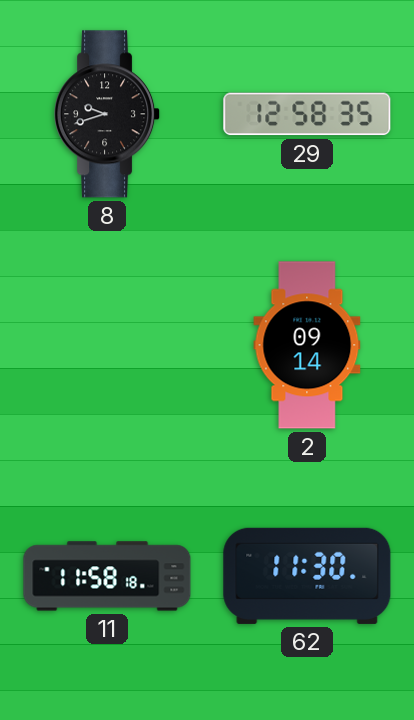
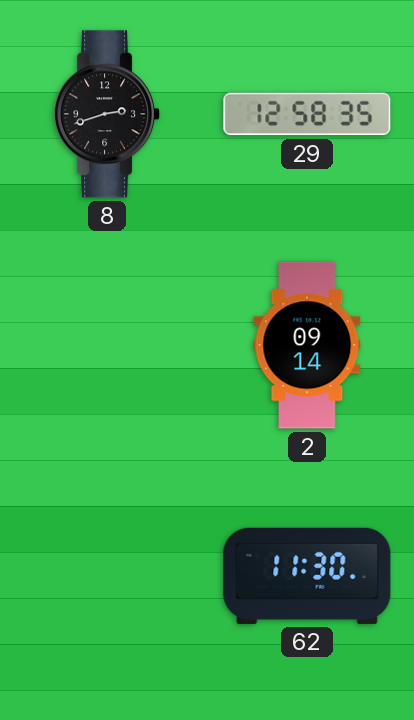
8: 9:42 -> 2:42
11: 11:58 -> none
